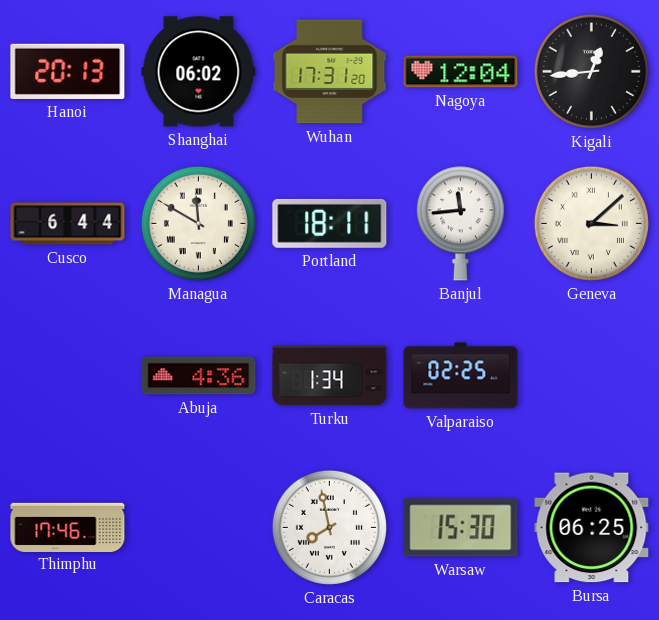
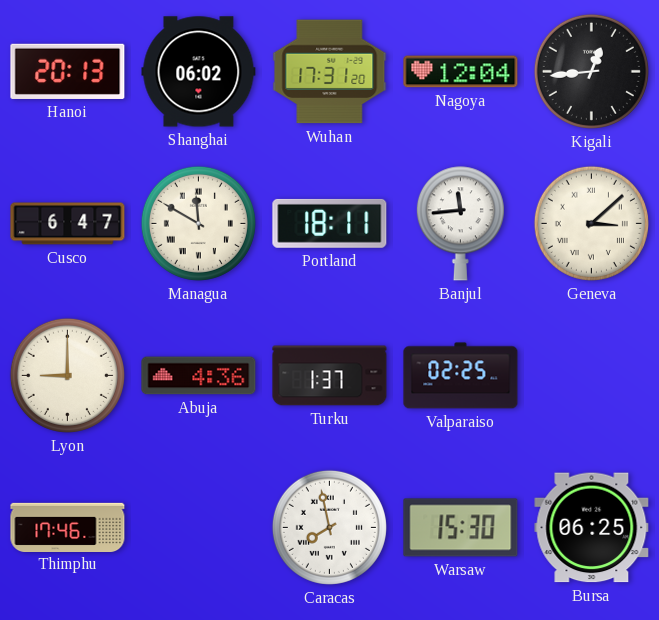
Cusco: 6:44 -> 6:47
Lyon: none -> 9:00
Turku: 1:34 -> 1:37
